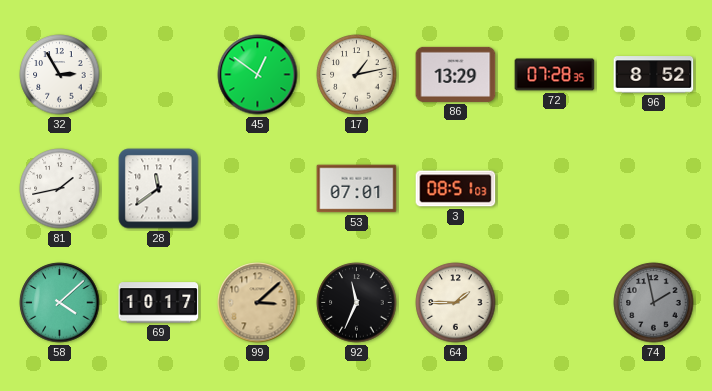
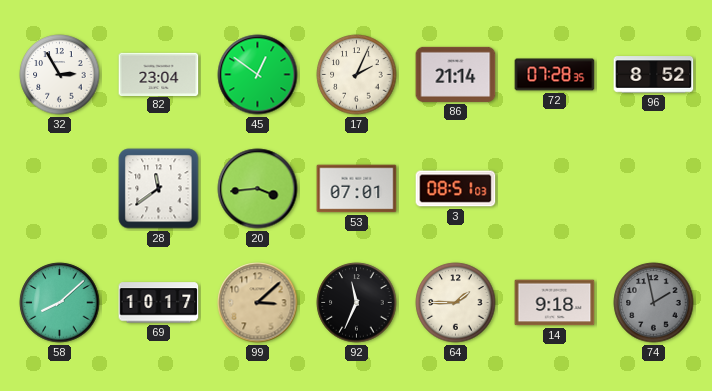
82: none -> 23:04
17: 1:13 -> 2:04
86: 13:29 -> 21:14
81: 1:43 -> none
20: none -> 3:44
58: 4:08 -> 8:08
14: none -> 9:18
